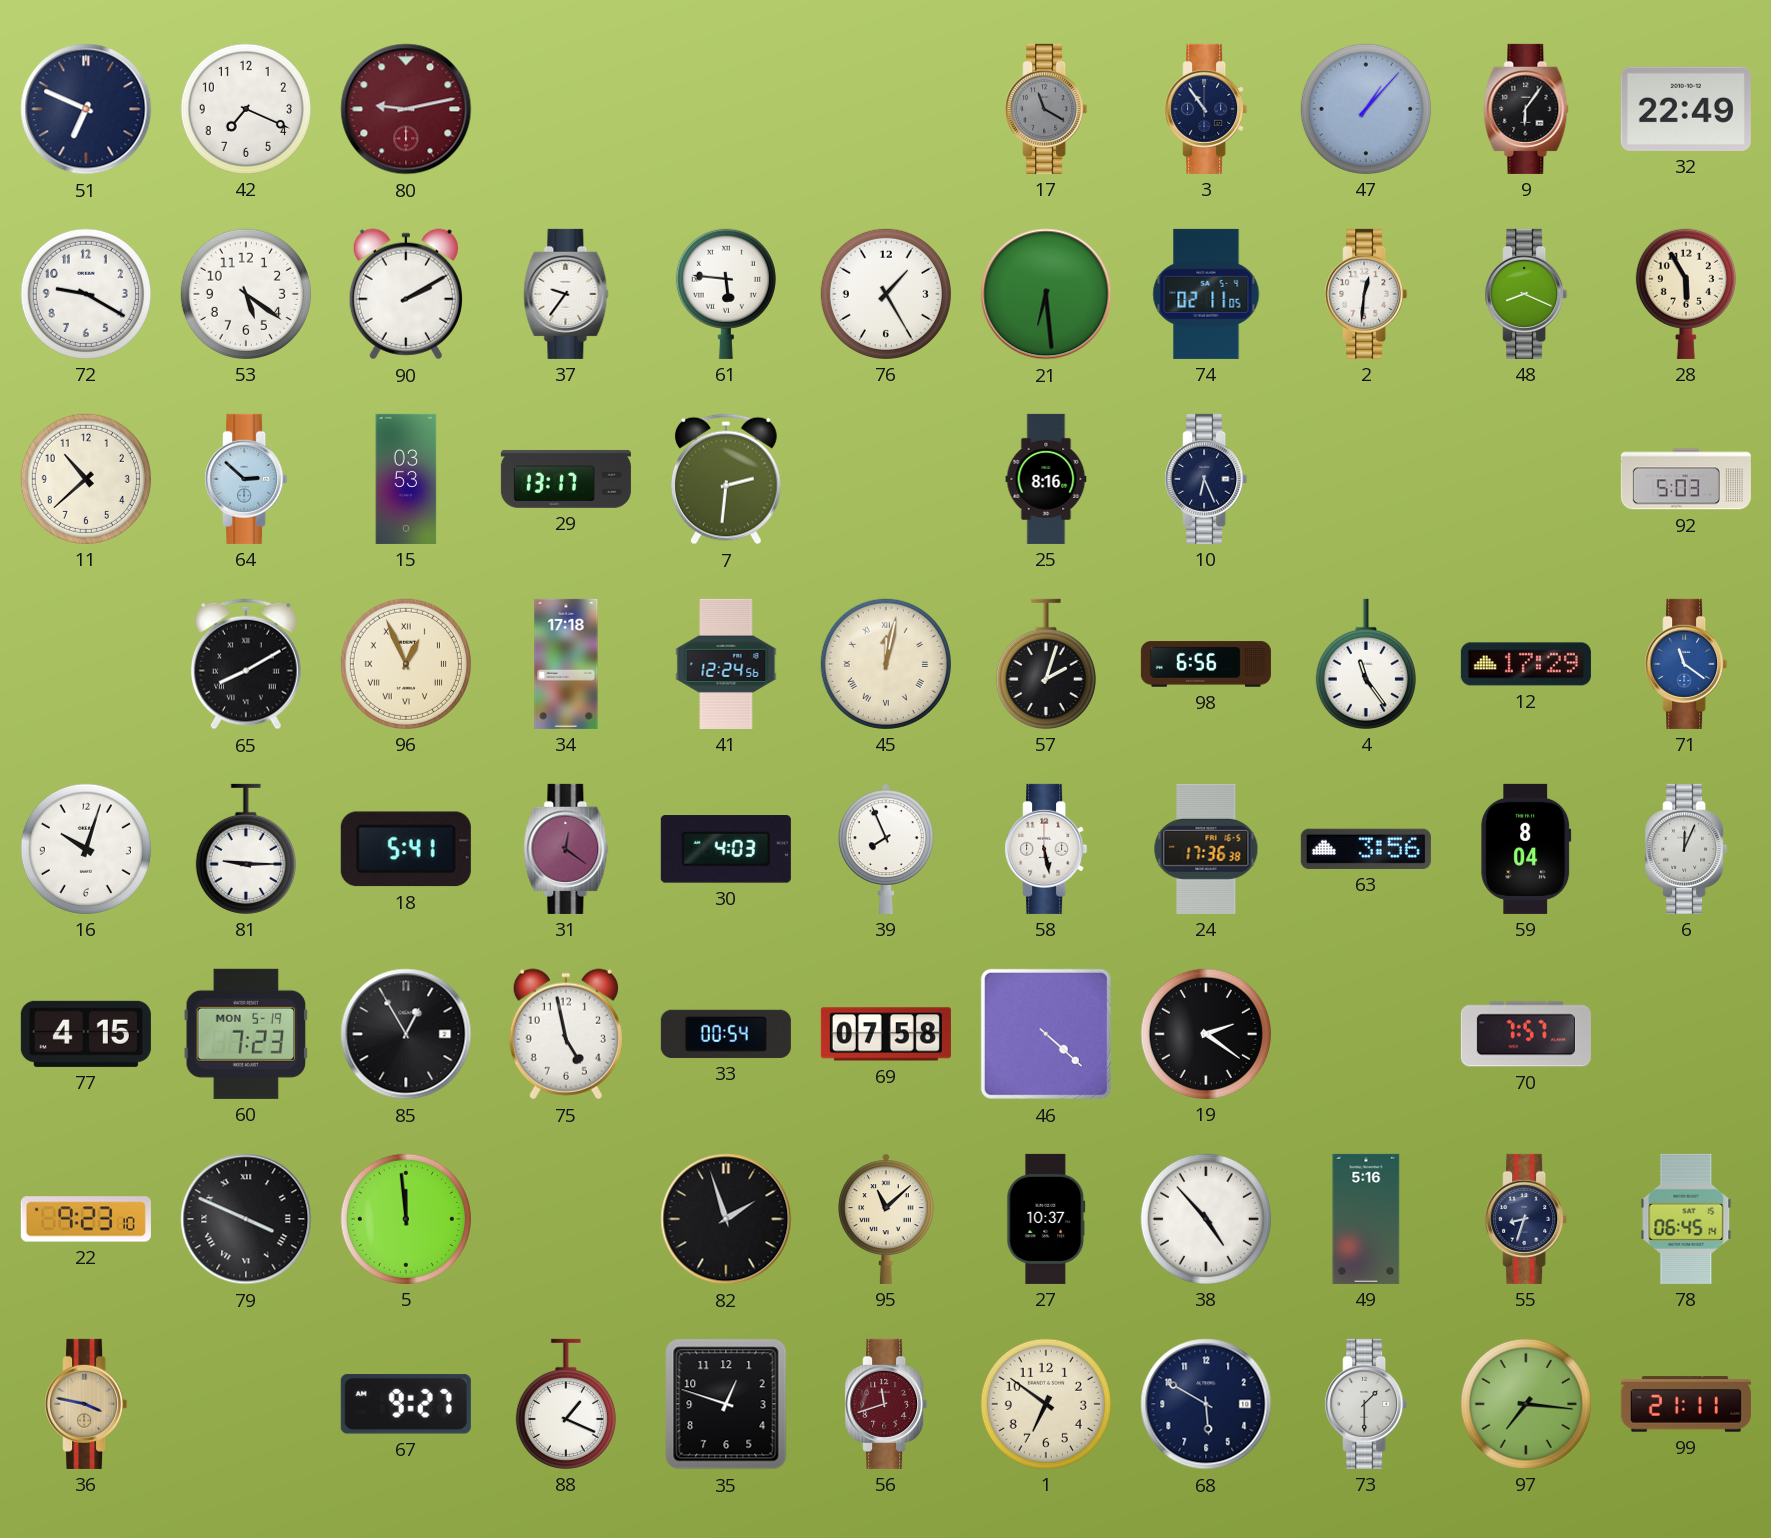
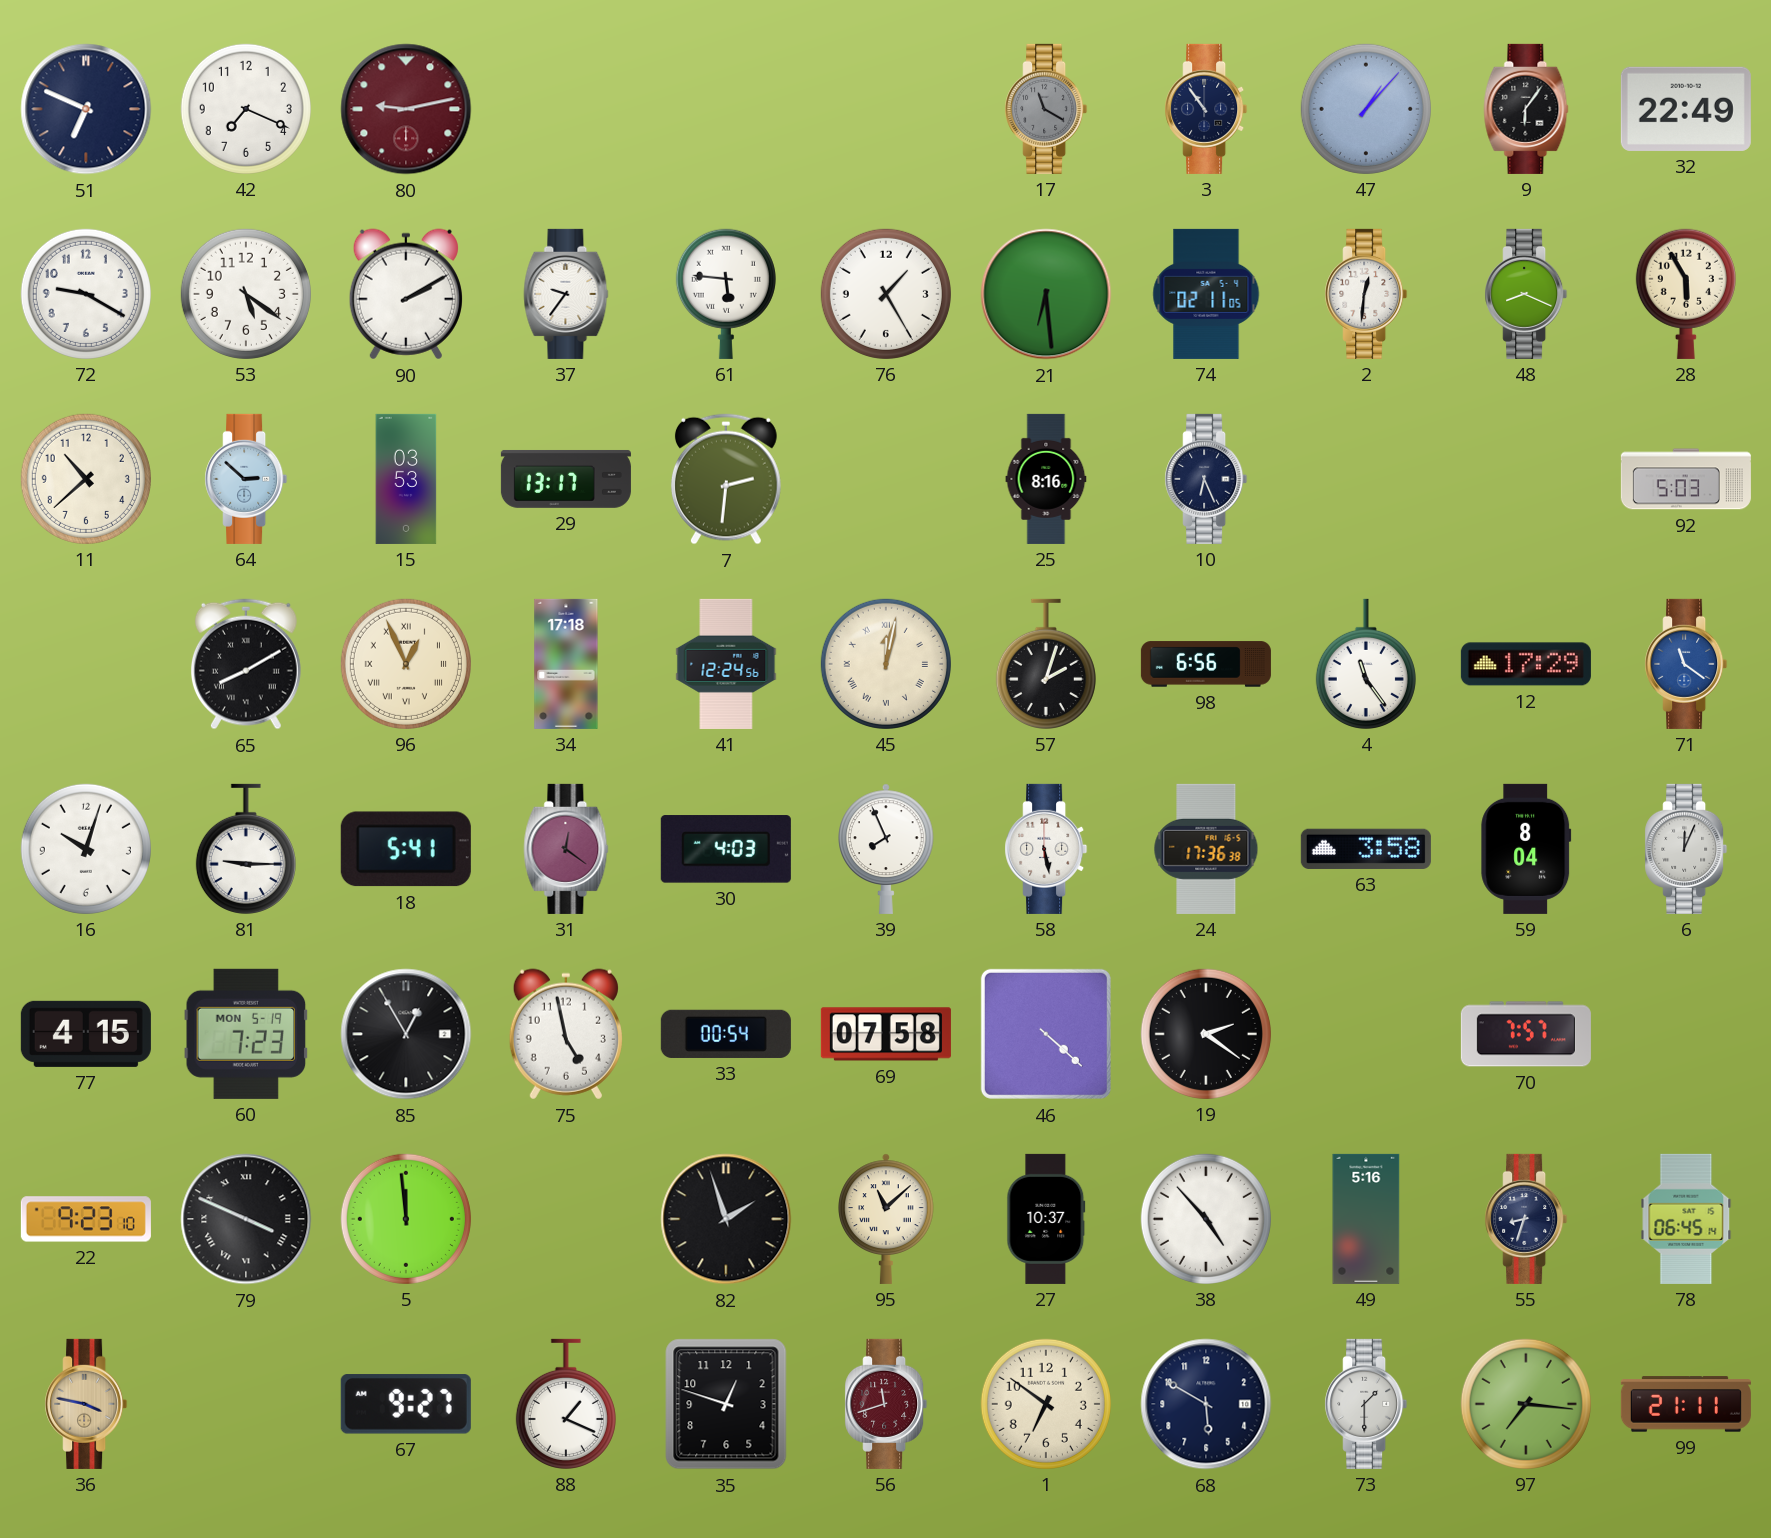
63: 3:56 -> 3:58
